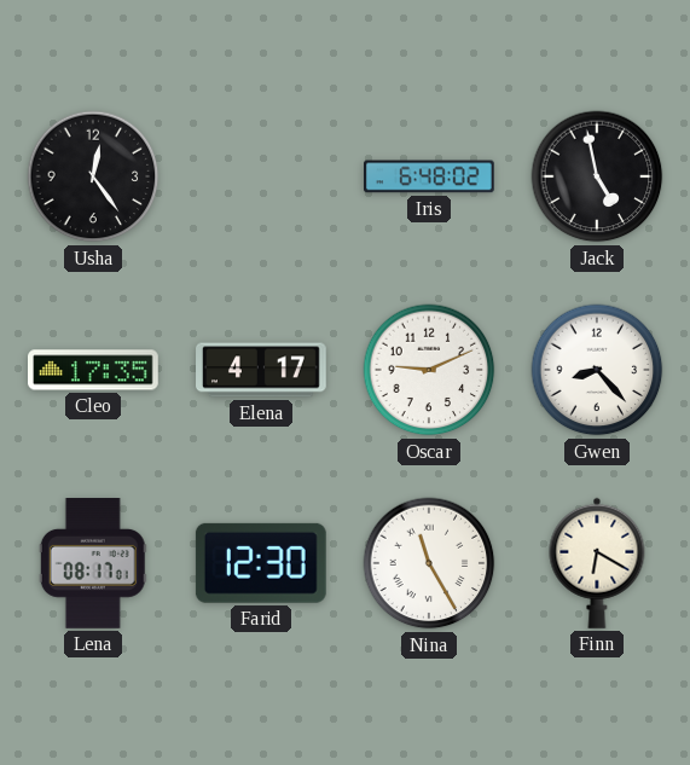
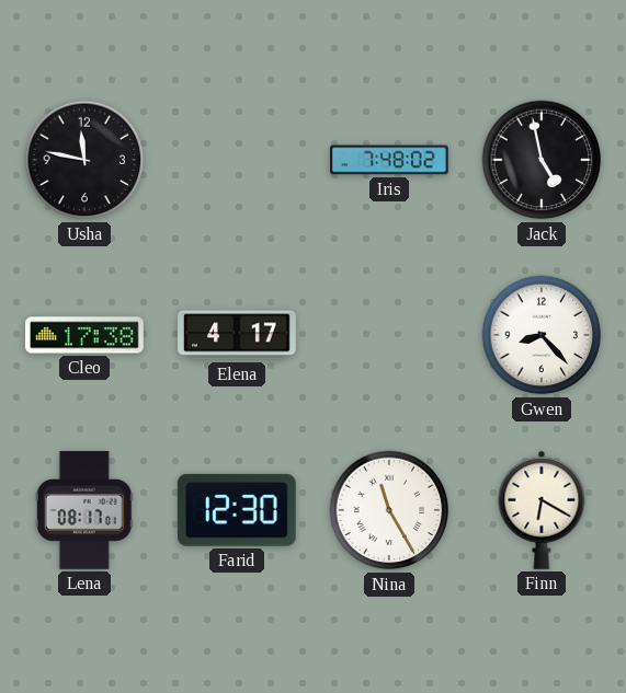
Usha: 12:24 -> 11:47
Iris: 6:48 -> 7:48
Cleo: 17:35 -> 17:38
Oscar: 9:11 -> none
